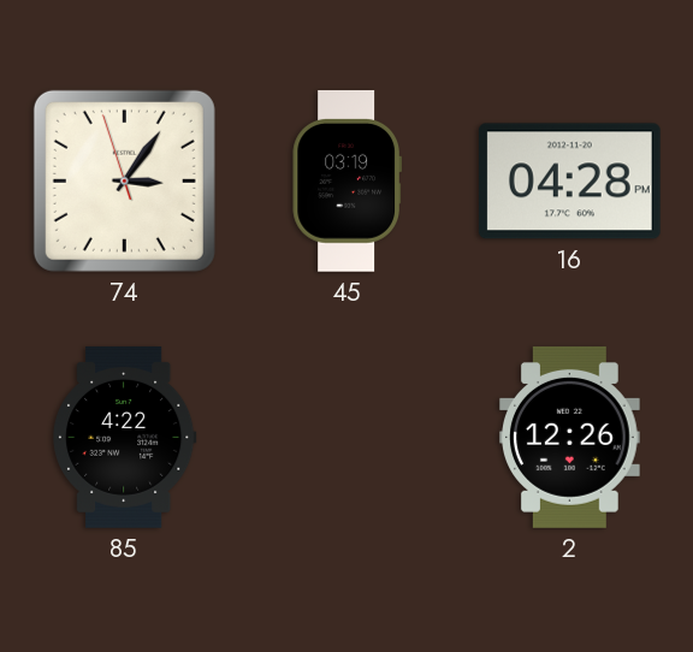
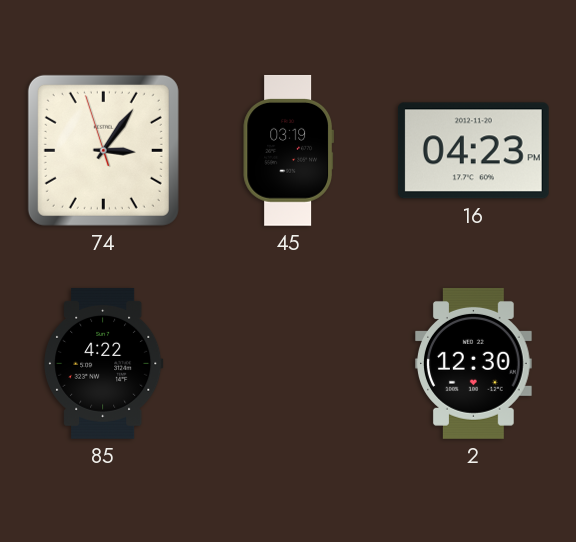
16: 04:28 -> 04:23
2: 12:26 -> 12:30
